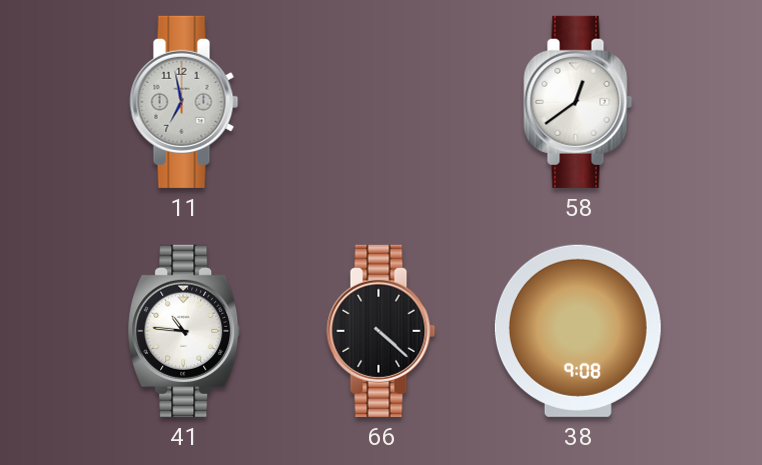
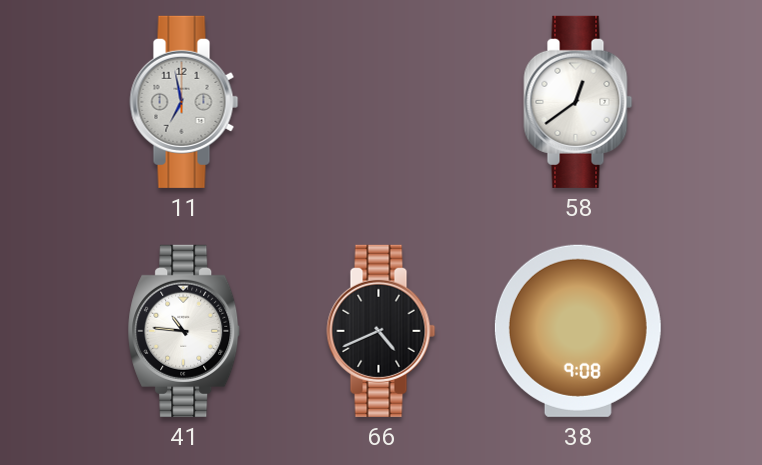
66: 4:22 -> 4:41
